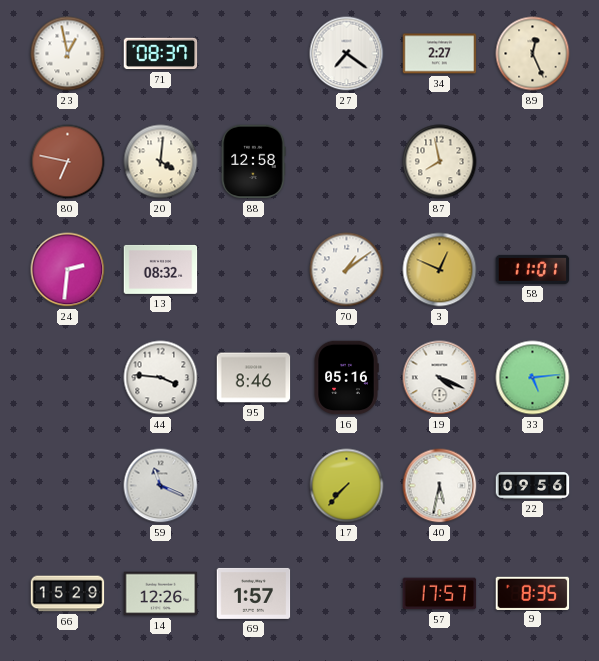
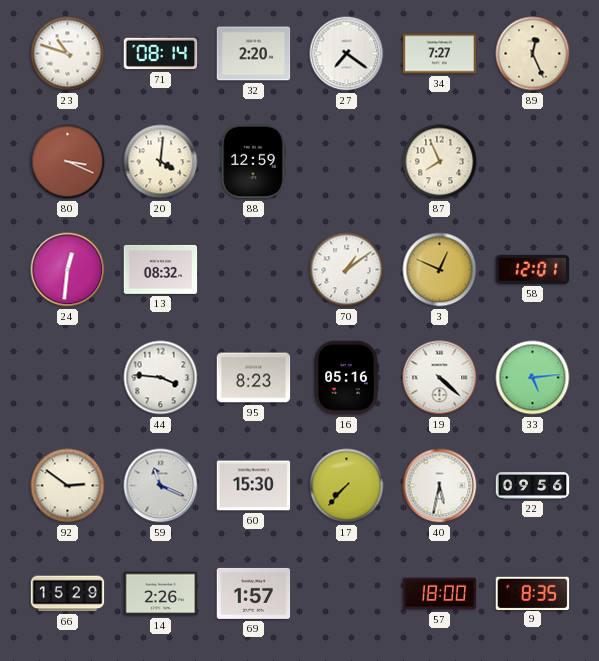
23: 12:58 -> 10:48
71: 08:37 -> 08:14
32: none -> 2:20
34: 2:27 -> 7:27
80: 6:47 -> 3:19
88: 12:58 -> 12:59
87: 7:58 -> 7:56
24: 2:31 -> 12:31
58: 11:01 -> 12:01
95: 8:46 -> 8:23
19: 4:19 -> 4:22
92: none -> 2:51
60: none -> 15:30
14: 12:26 -> 2:26
57: 17:57 -> 18:00
